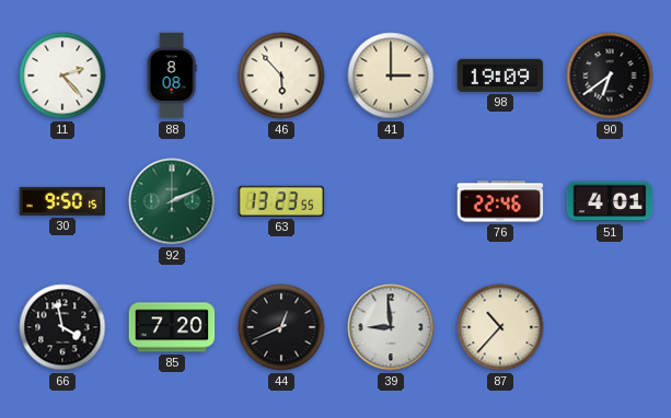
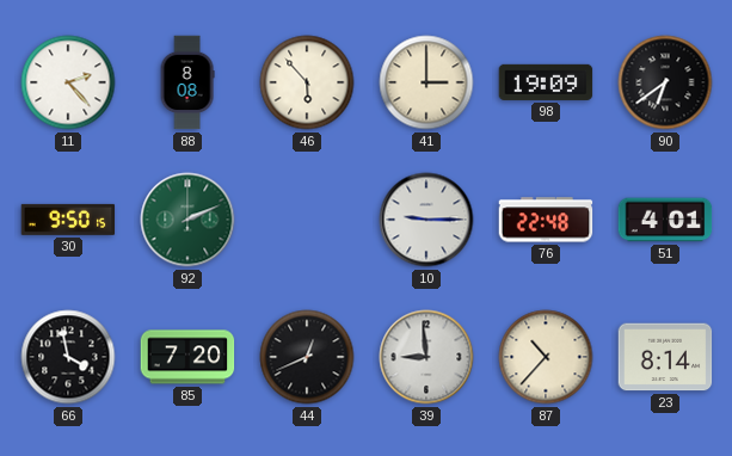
63: 13:23 -> none
10: none -> 9:15
76: 22:46 -> 22:48
23: none -> 8:14
